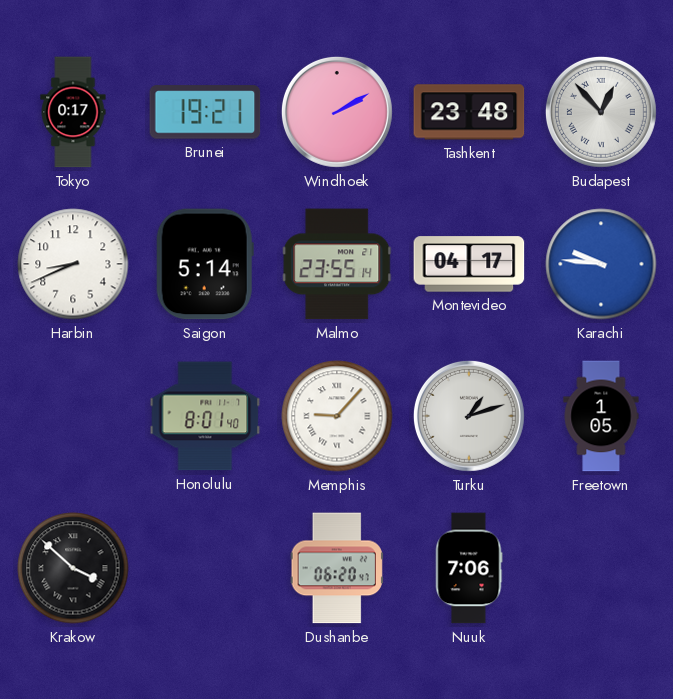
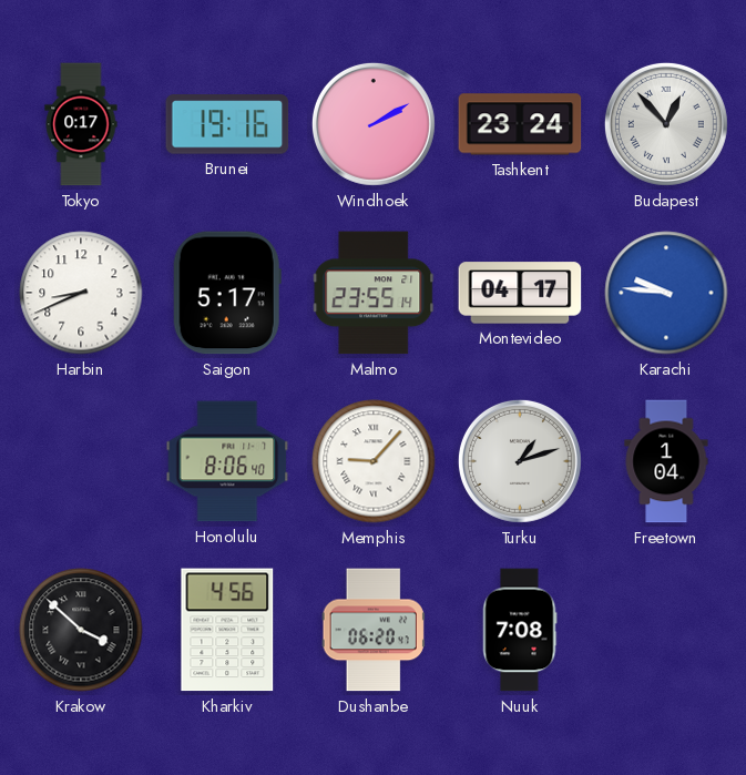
Brunei: 19:21 -> 19:16
Tashkent: 23:48 -> 23:24
Saigon: 5:14 -> 5:17
Honolulu: 8:01 -> 8:06
Freetown: 1:05 -> 1:04
Kharkiv: none -> 4:56
Nuuk: 7:06 -> 7:08
